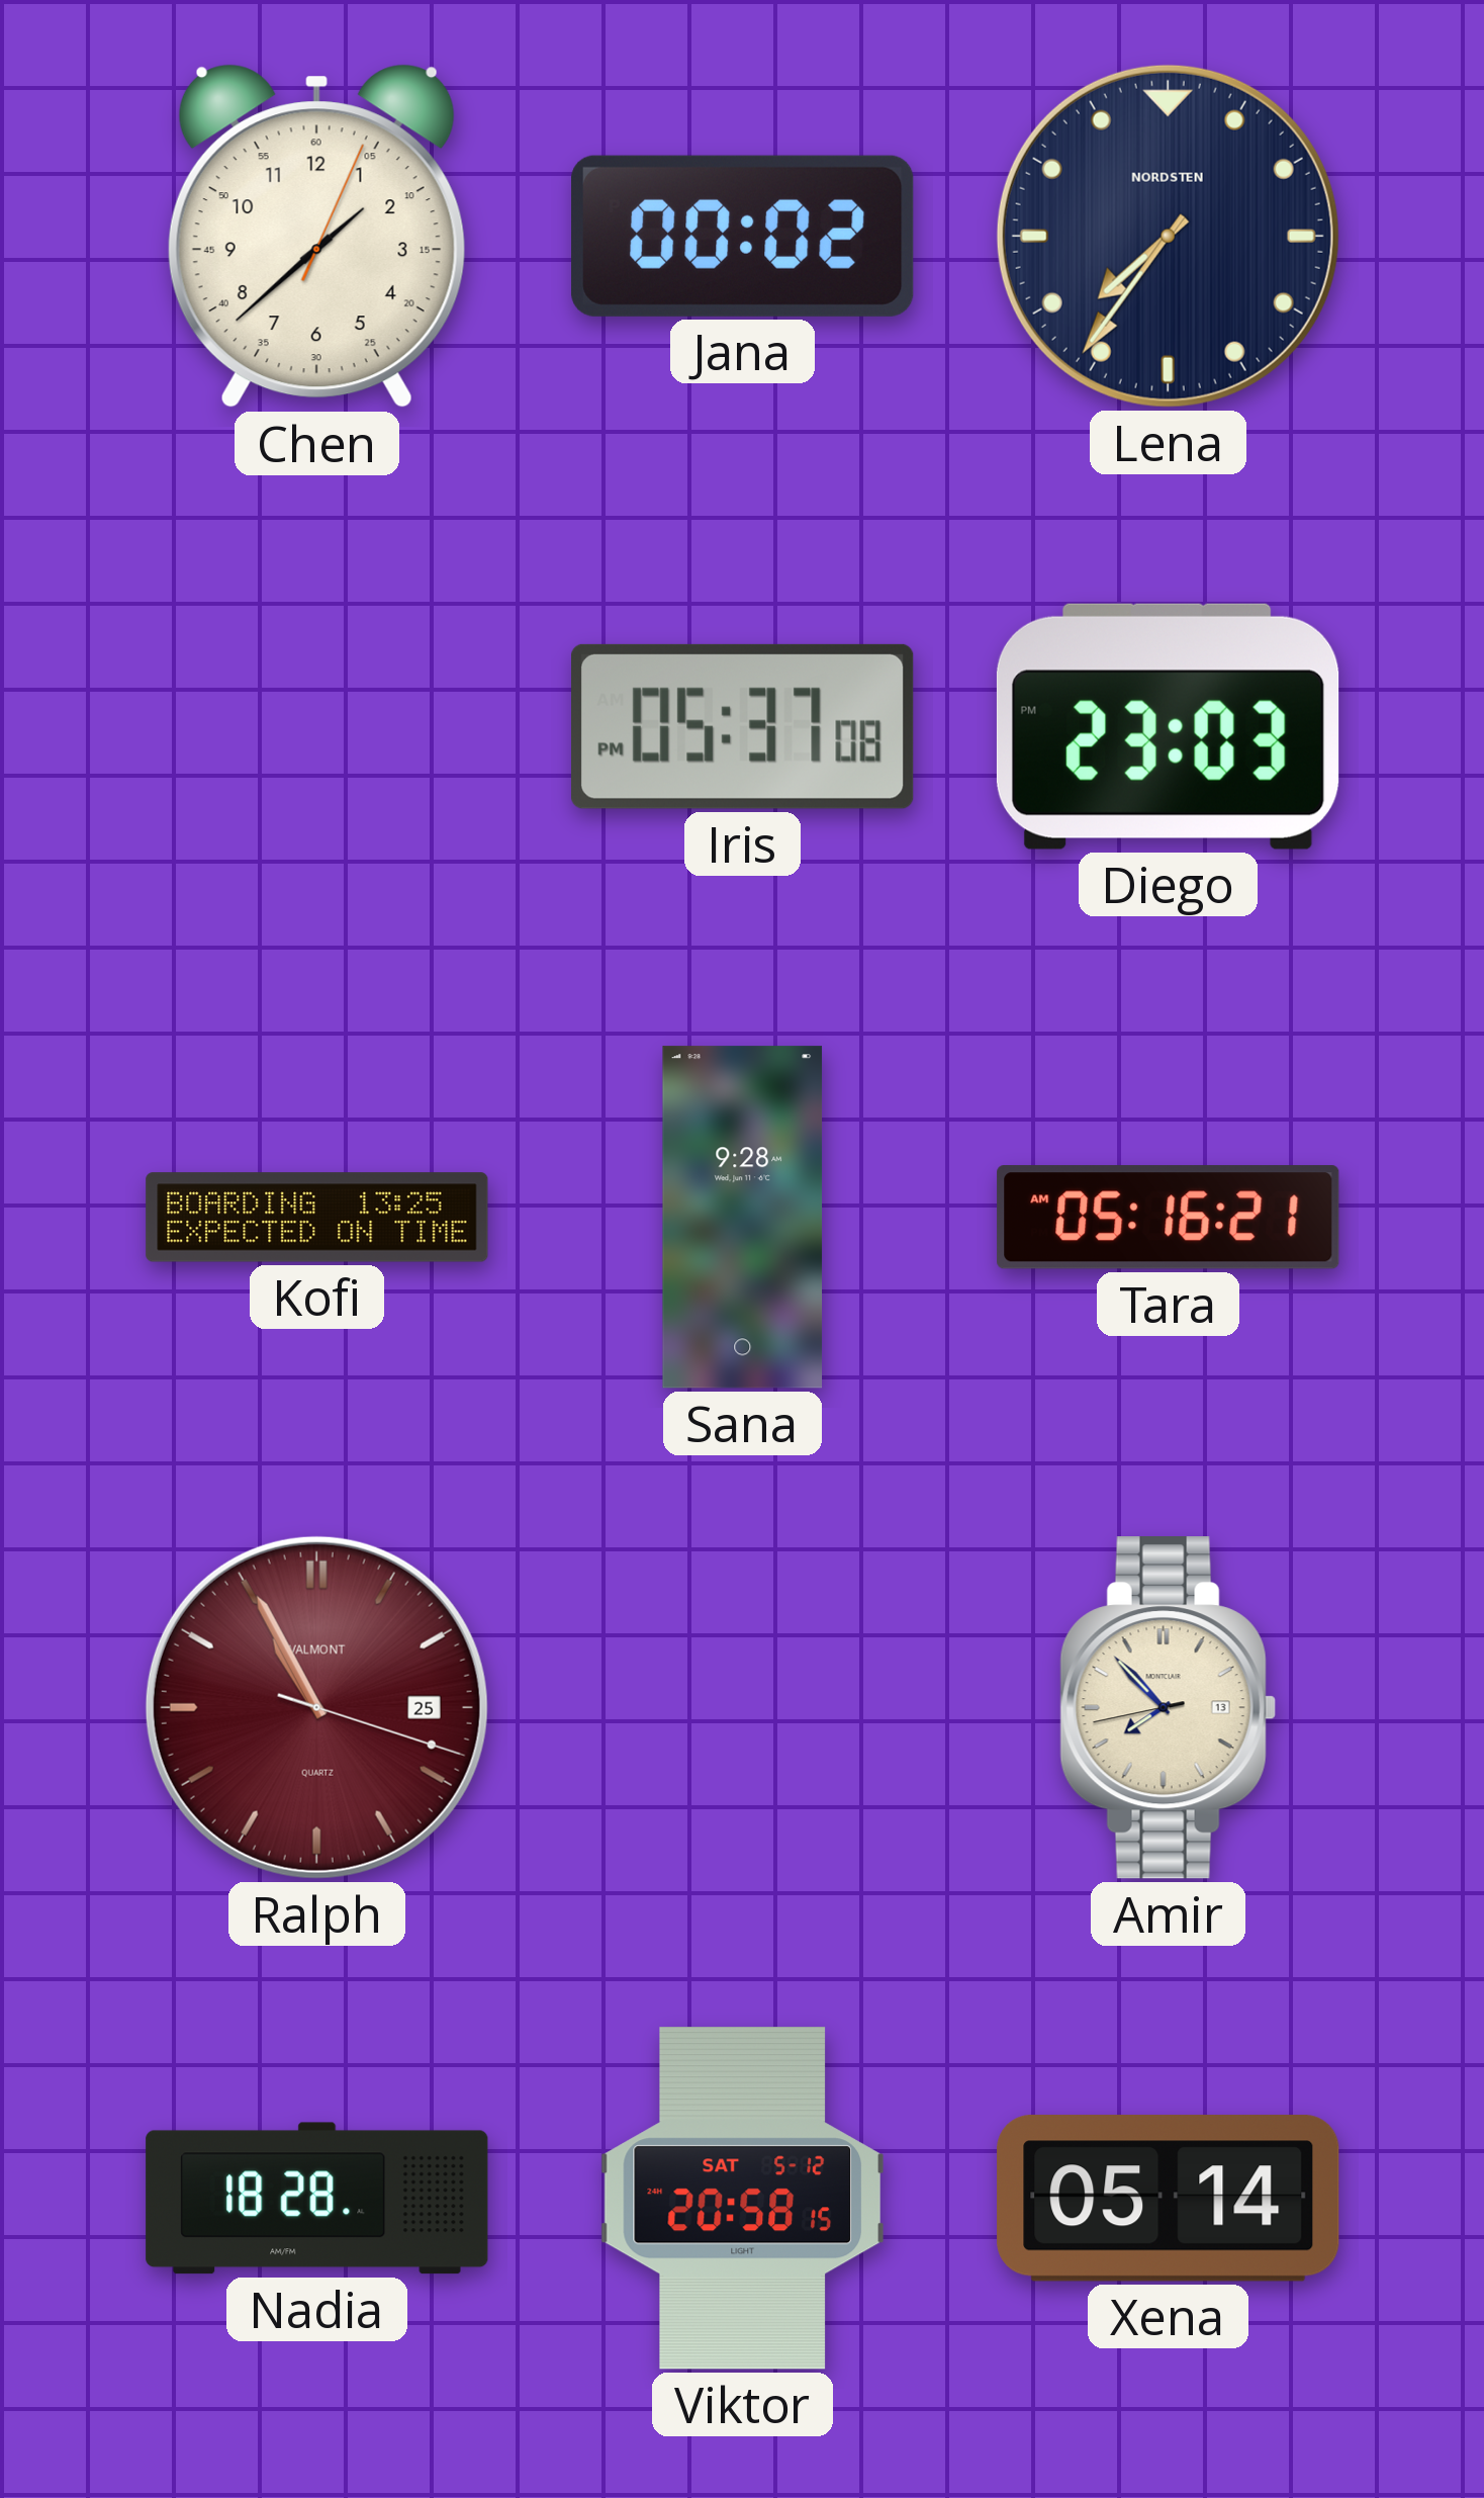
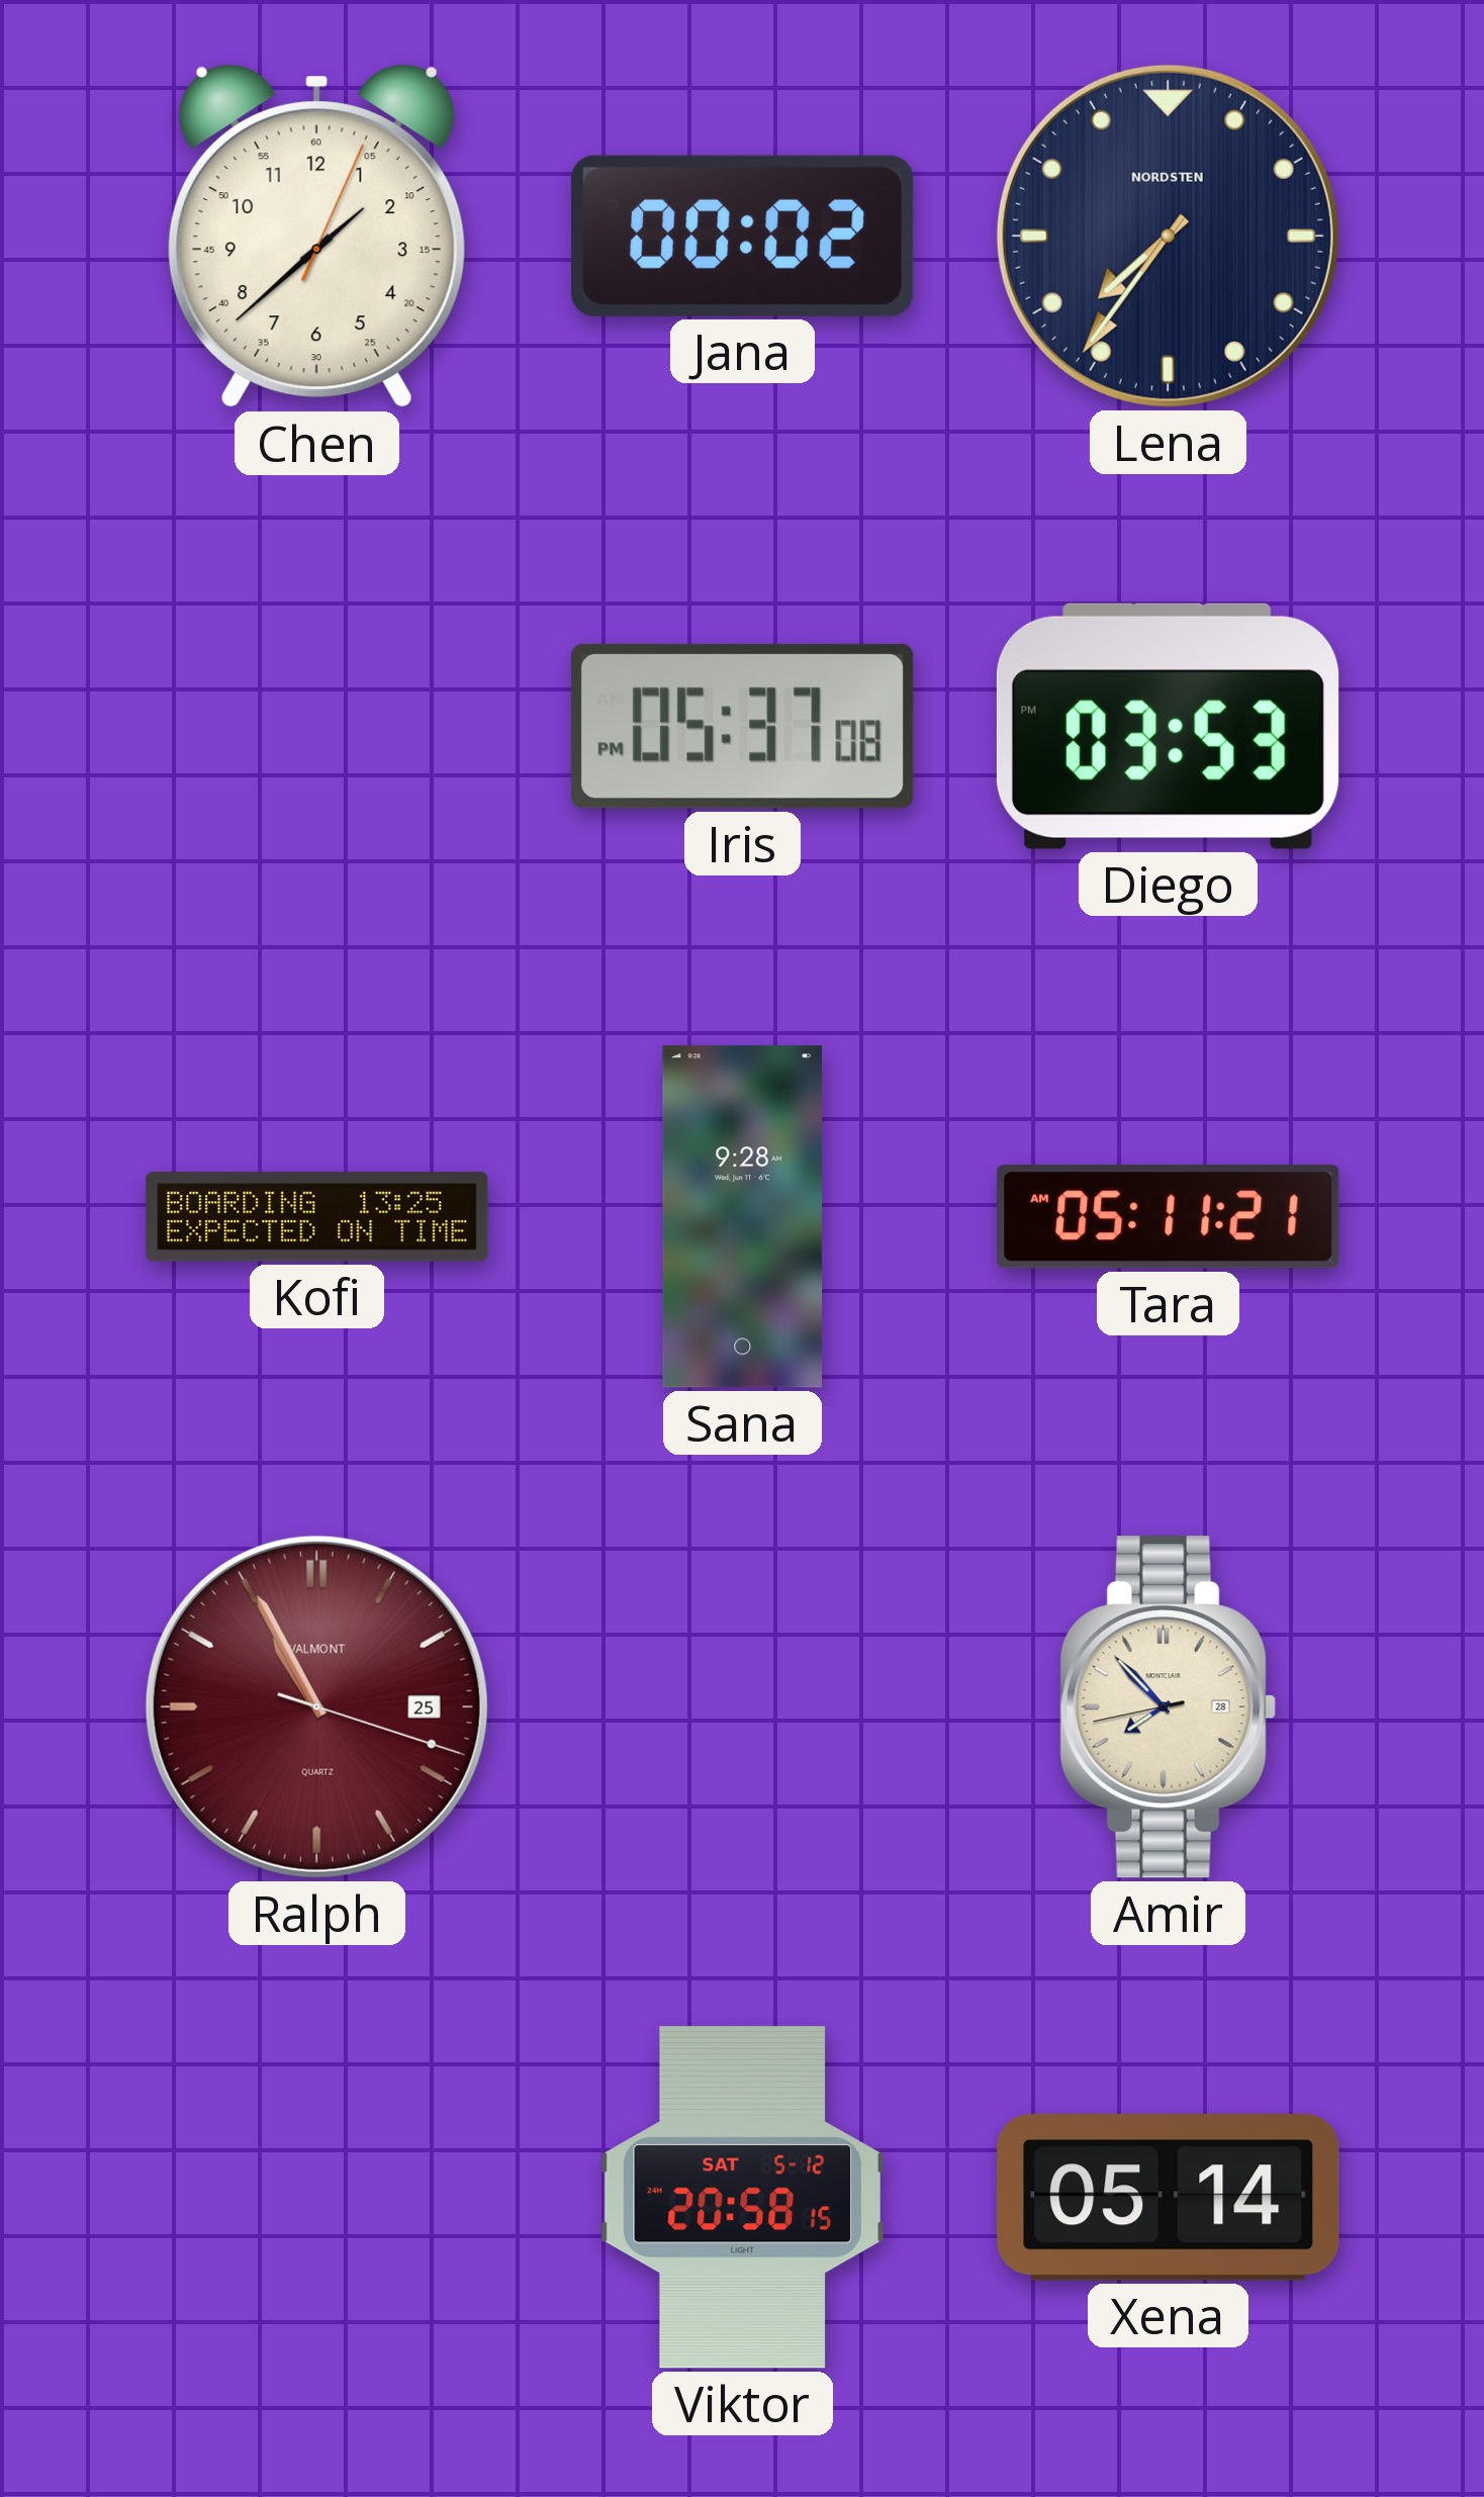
Diego: 23:03 -> 03:53
Tara: 05:16 -> 05:11
Amir date: 13 -> 28
Nadia: 18:28 -> none
